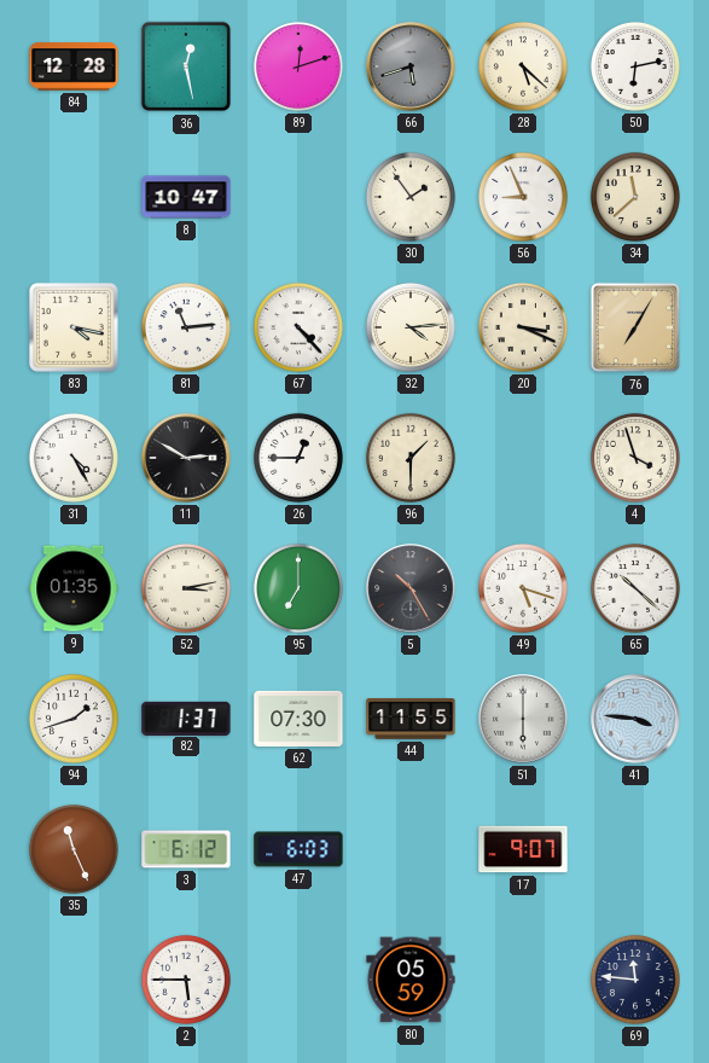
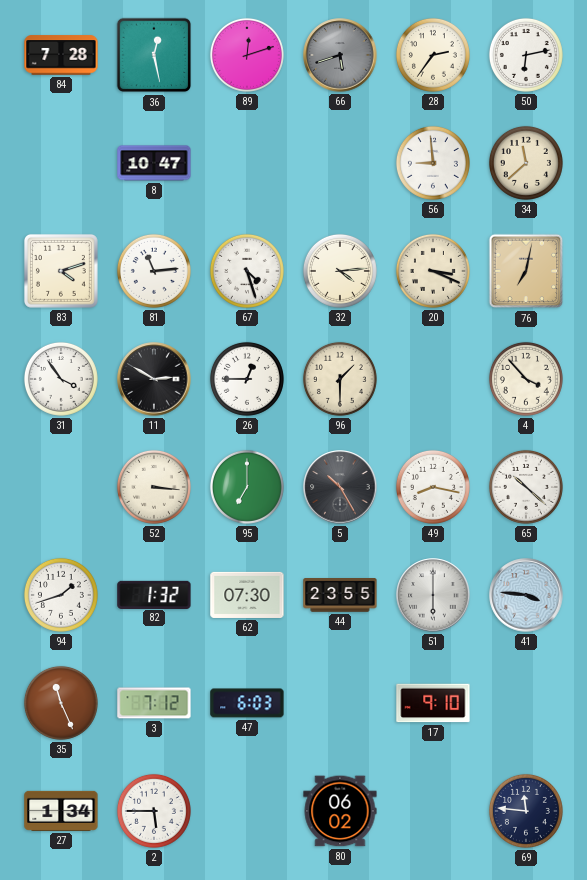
84: 12:28 -> 7:28
28: 5:22 -> 2:36
30: 1:54 -> none
56: 8:56 -> 8:59
83: 4:17 -> 4:12
67: 4:23 -> 4:27
76: 7:05 -> 7:02
31: 4:25 -> 3:54
4: 3:57 -> 3:53
9: 01:35 -> none
52: 3:13 -> 3:16
49: 5:18 -> 8:17
82: 1:37 -> 1:32
44: 11:55 -> 23:55
3: 6:12 -> 7:12
17: 9:07 -> 9:10
27: none -> 1:34
80: 05:59 -> 06:02
